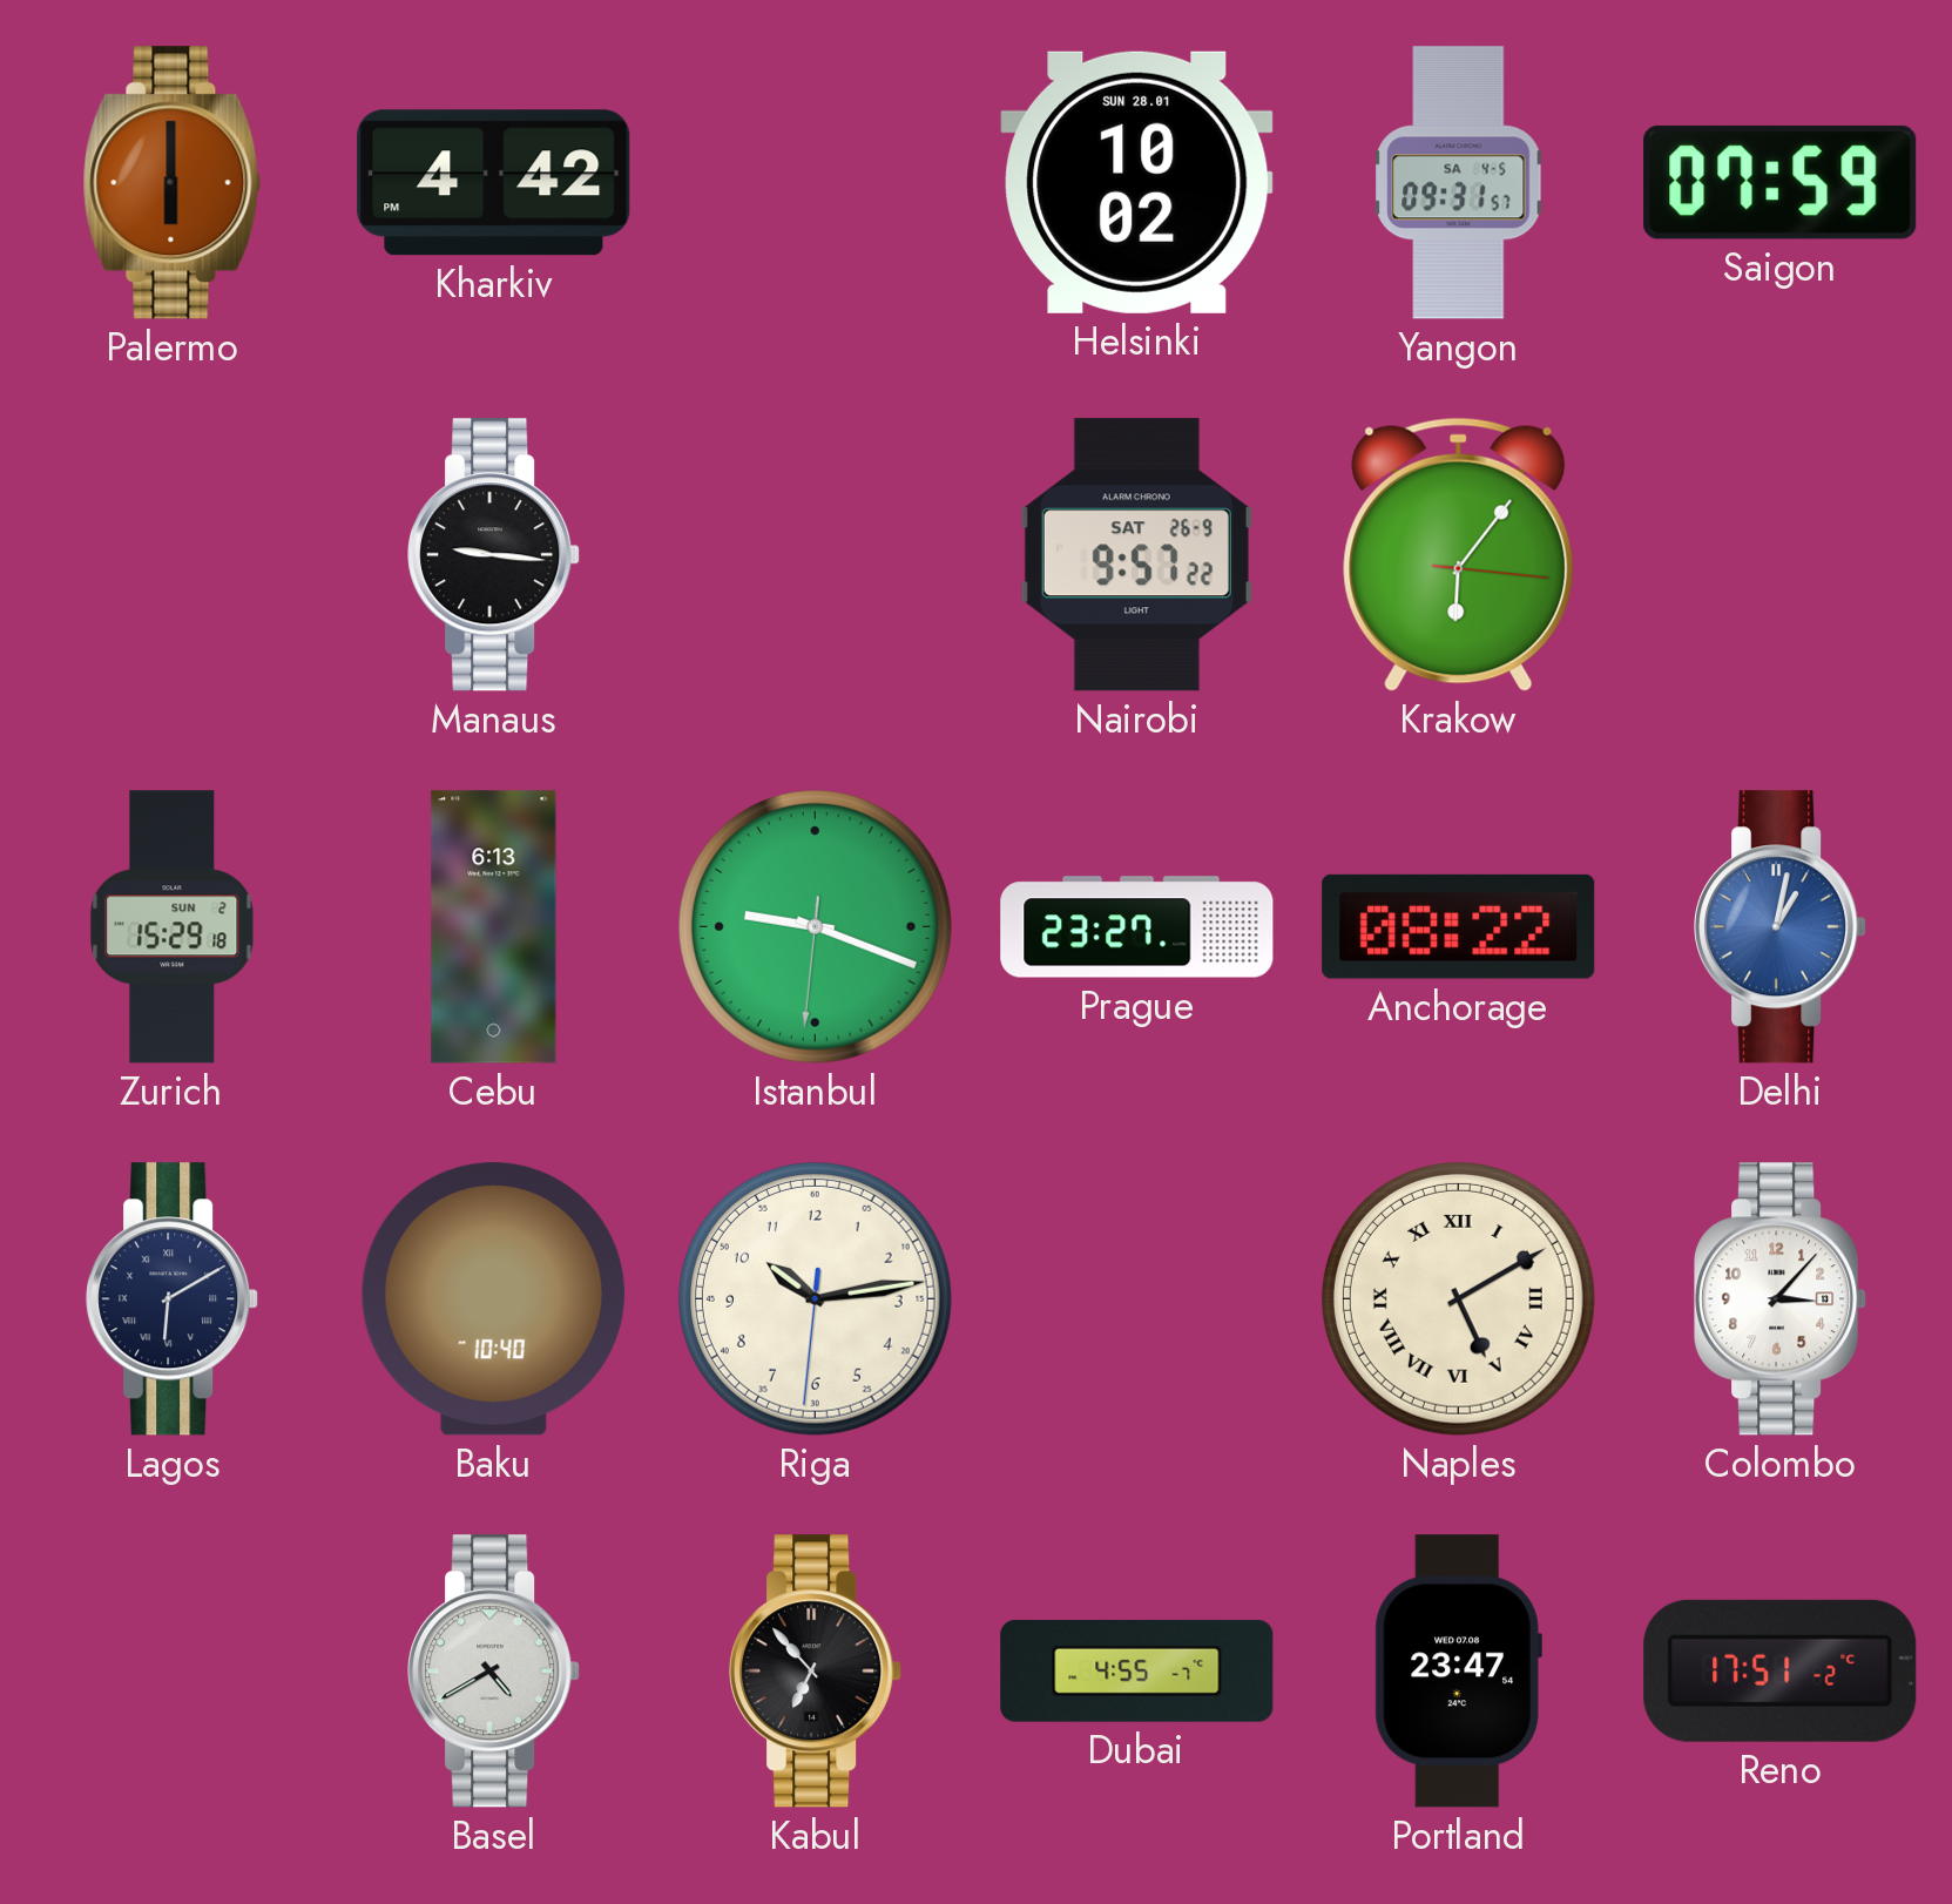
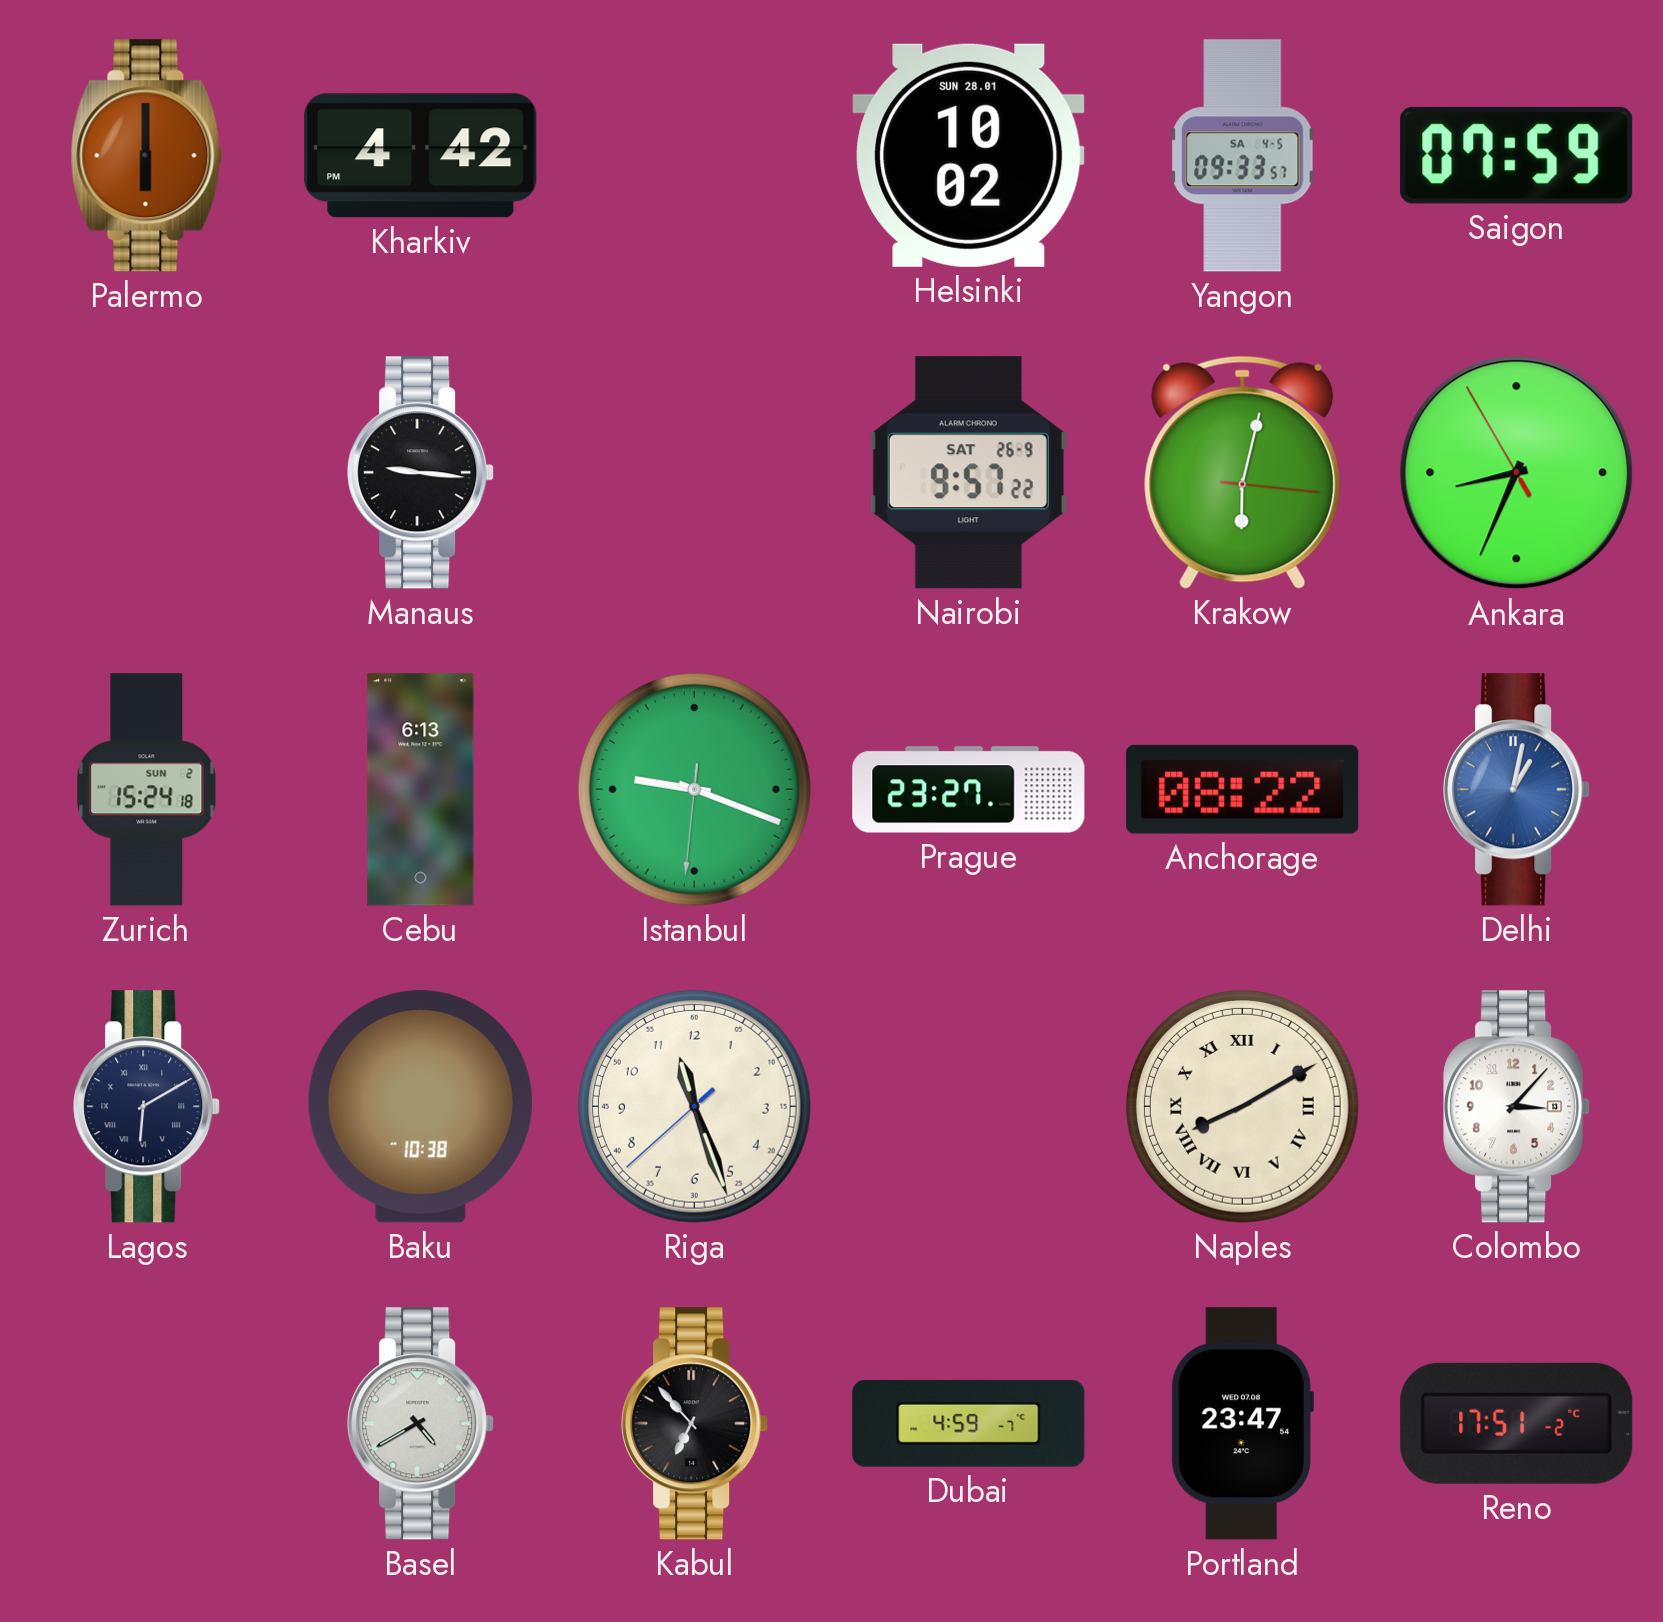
Yangon: 09:31 -> 09:33
Krakow: 6:06 -> 6:02
Ankara: none -> 8:33
Zurich: 15:29 -> 15:24
Baku: 10:40 -> 10:38
Riga: 10:13 -> 11:26
Naples: 5:10 -> 8:10
Dubai: 4:55 -> 4:59
